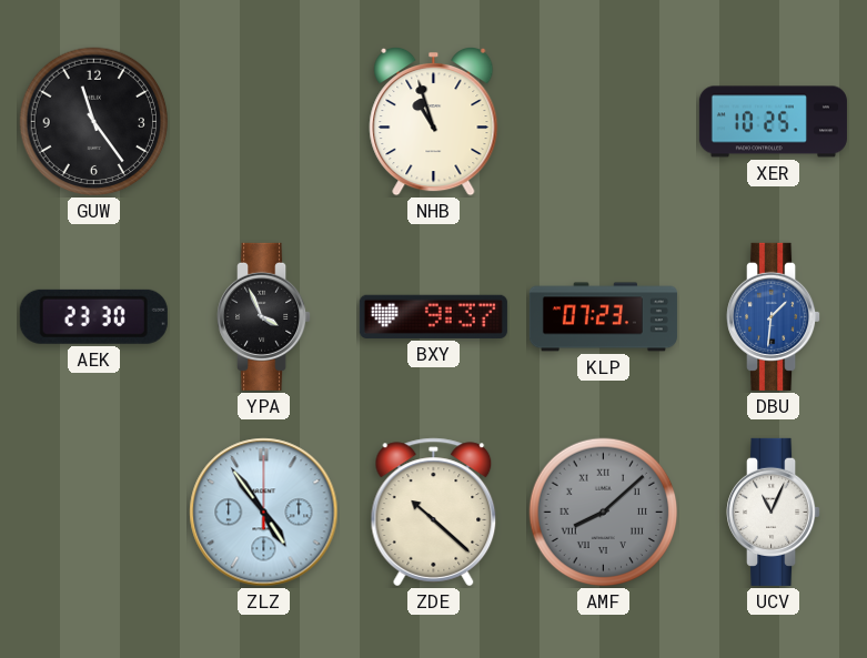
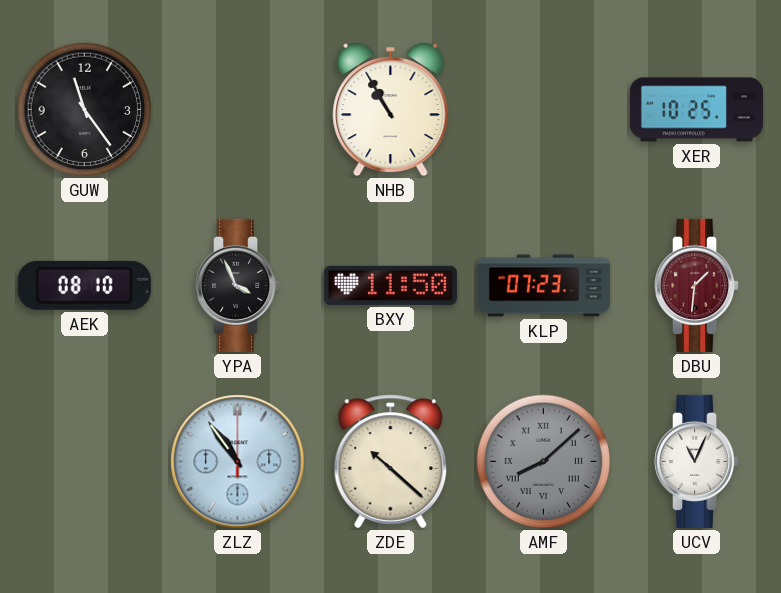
NHB: 10:57 -> 10:55
AEK: 23:30 -> 08:10
BXY: 9:37 -> 11:50
DBU dial: blue -> burgundy
ZLZ: 4:54 -> 10:54
